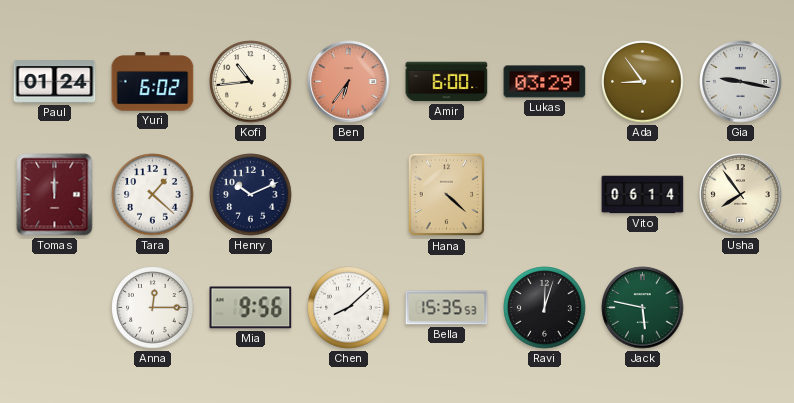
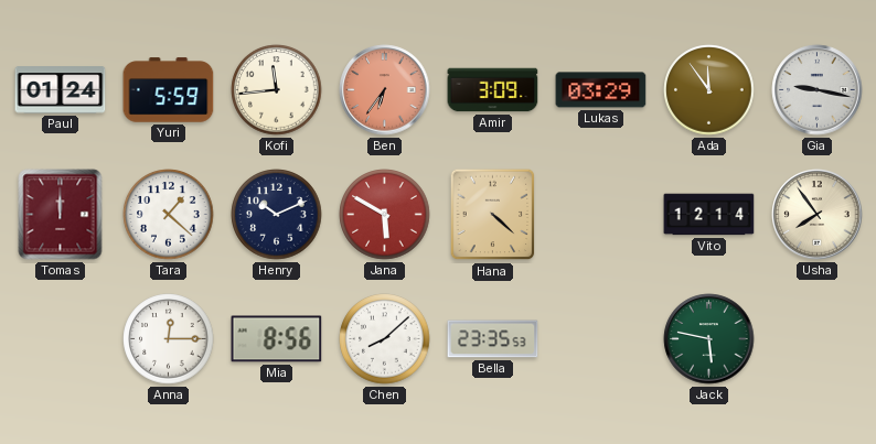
Yuri: 6:02 -> 5:59
Kofi: 10:44 -> 11:44
Amir: 6:00 -> 3:09
Ada: 8:54 -> 11:54
Jana: none -> 5:50
Vito: 06:14 -> 12:14
Mia: 9:56 -> 8:56
Bella: 15:35 -> 23:35
Ravi: 12:03 -> none
